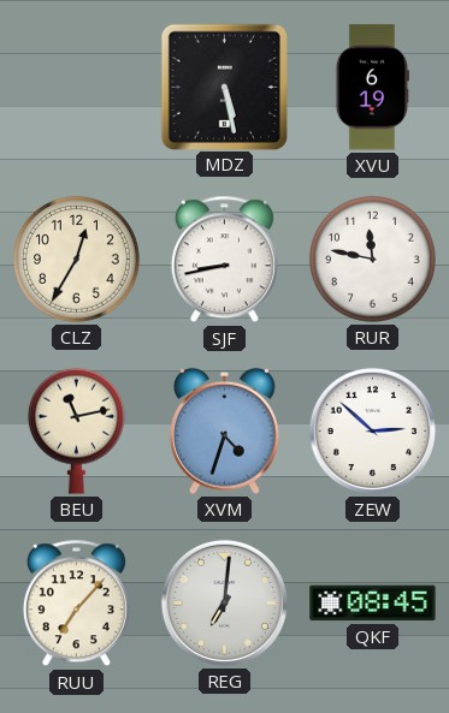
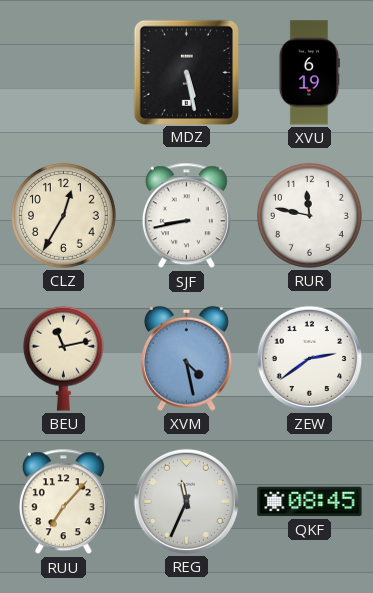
XVM: 4:33 -> 4:28
ZEW: 2:52 -> 2:39
REG: 7:01 -> 11:34
